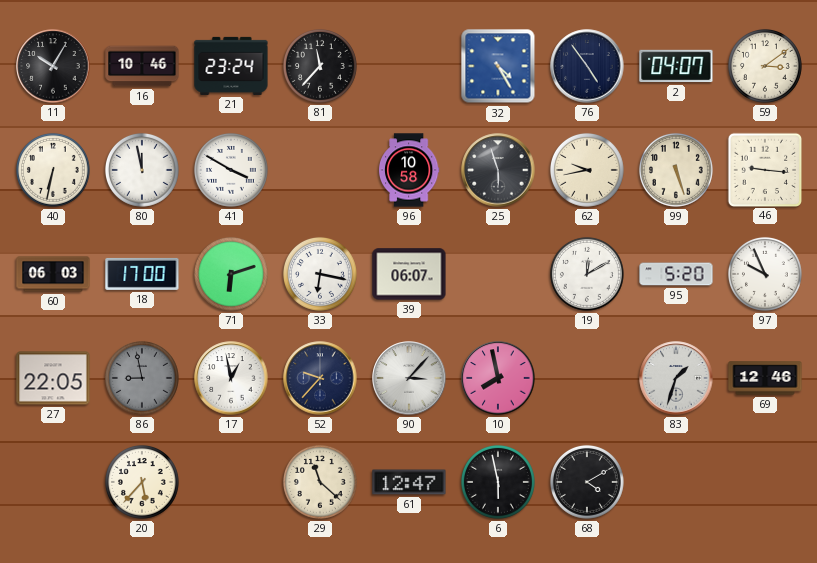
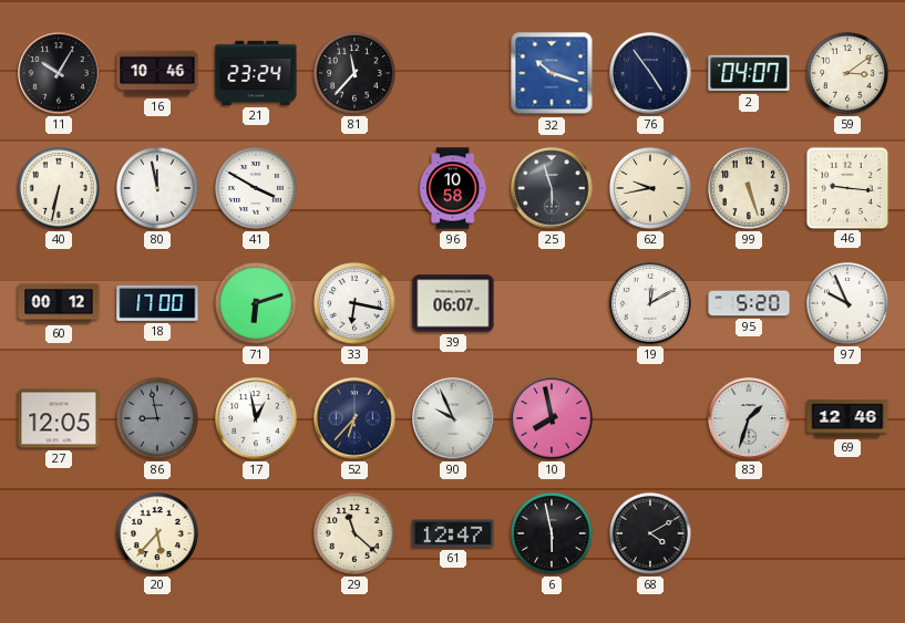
32: 4:25 -> 10:18
60: 06:03 -> 00:12
27: 22:05 -> 12:05
52: 9:37 -> 6:37
90: 3:07 -> 9:56
